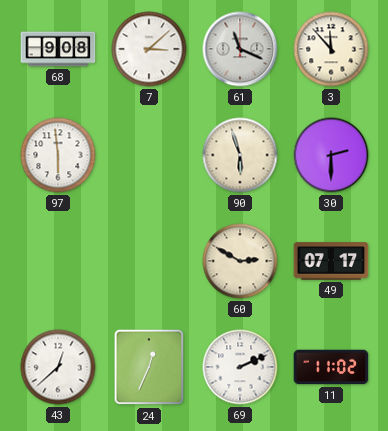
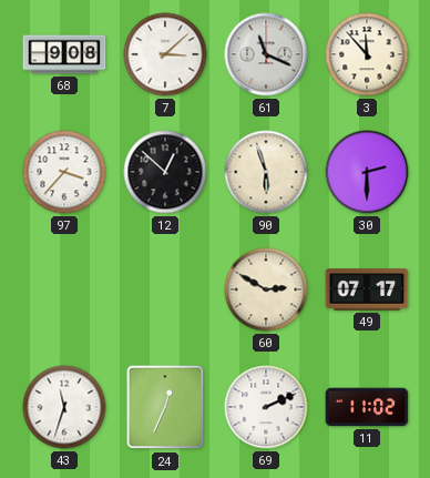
97: 5:59 -> 3:37
12: none -> 12:52
43: 12:38 -> 11:33
